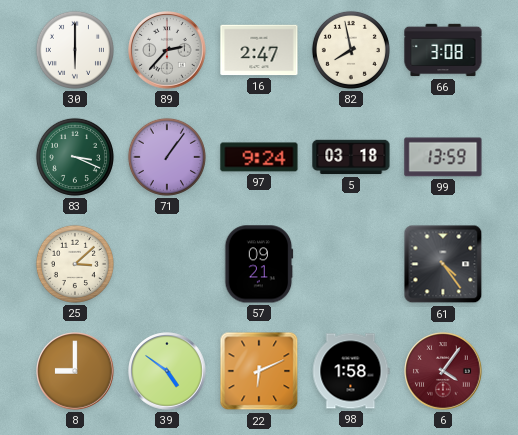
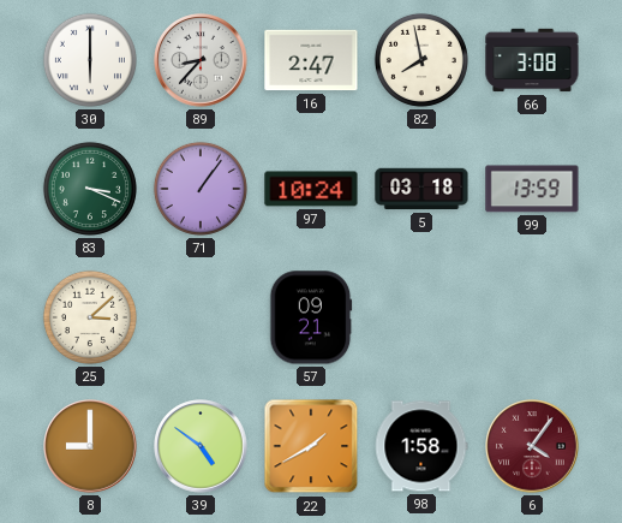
89: 2:37 -> 8:37
97: 9:24 -> 10:24
61: 4:24 -> none
22: 6:11 -> 1:40
